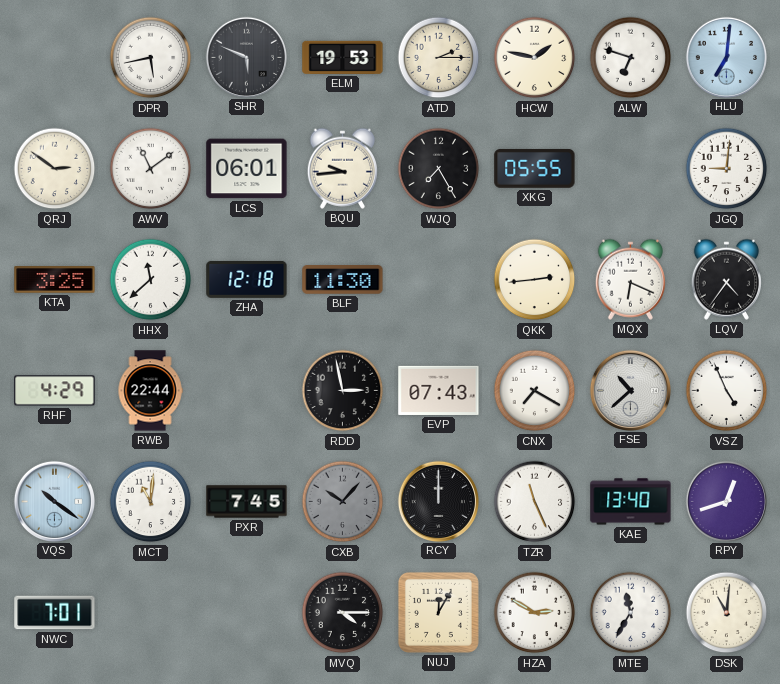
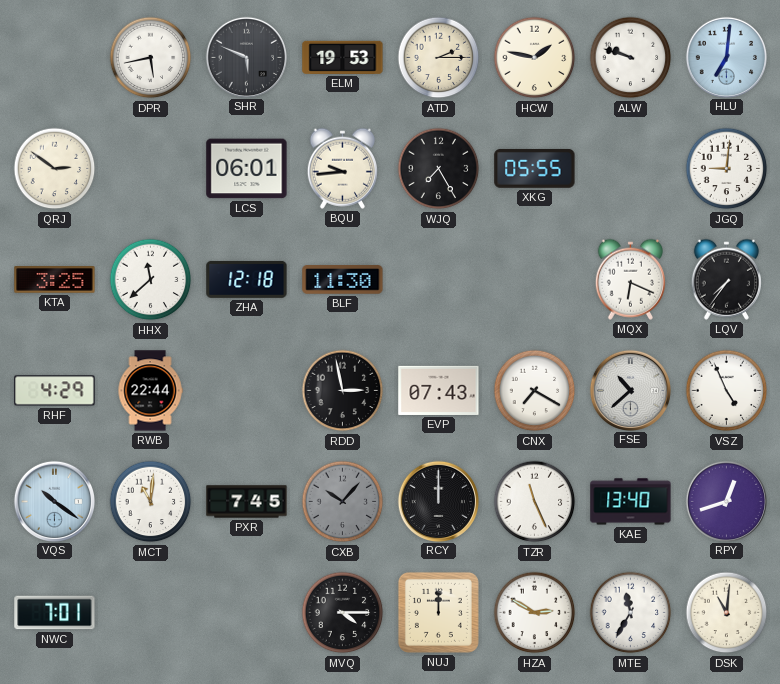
ALW: 6:48 -> 9:48
AWV: 11:09 -> none
QKK: 2:44 -> none
LQV: 4:36 -> 7:36
NUJ: 12:05 -> 12:00
